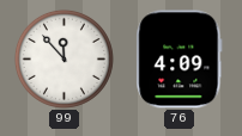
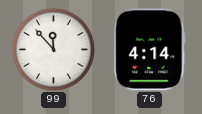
76: 4:09 -> 4:14
